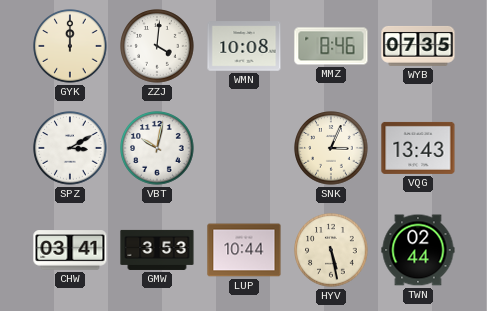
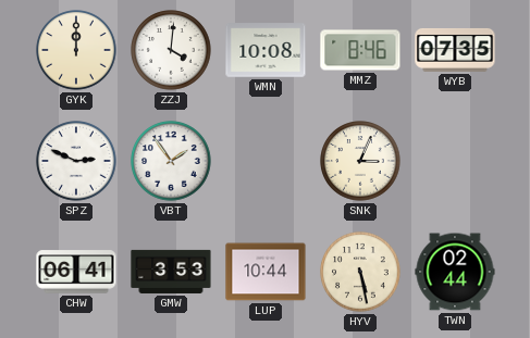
SPZ: 3:10 -> 2:49
VBT: 10:02 -> 1:54
VQG: 13:43 -> none
CHW: 03:41 -> 06:41
